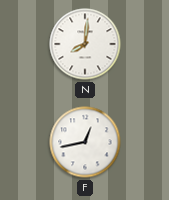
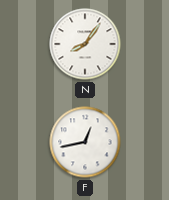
N: 8:01 -> 8:06
